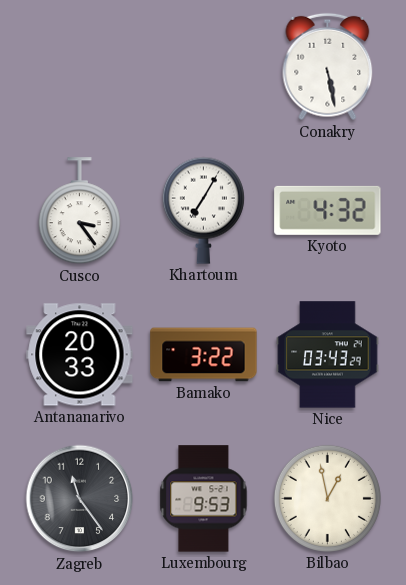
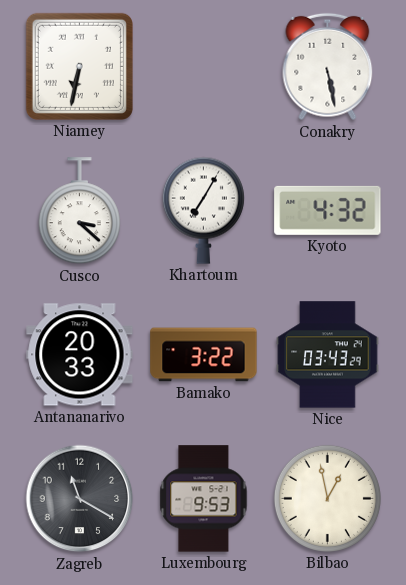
Niamey: none -> 6:32
Cusco: 3:24 -> 3:22
Zagreb: 11:24 -> 11:20
